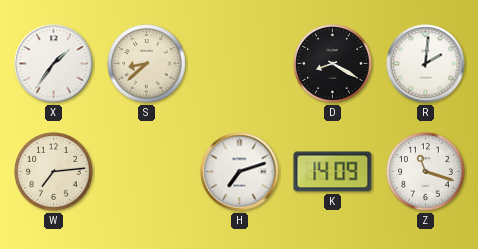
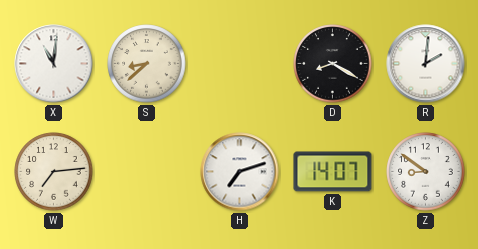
X: 1:36 -> 11:01
K: 14:09 -> 14:07
Z: 11:18 -> 8:51
